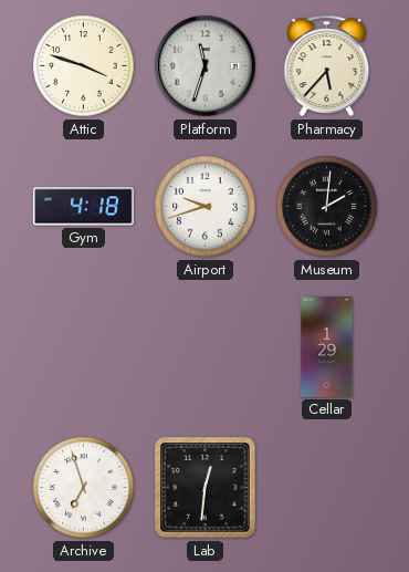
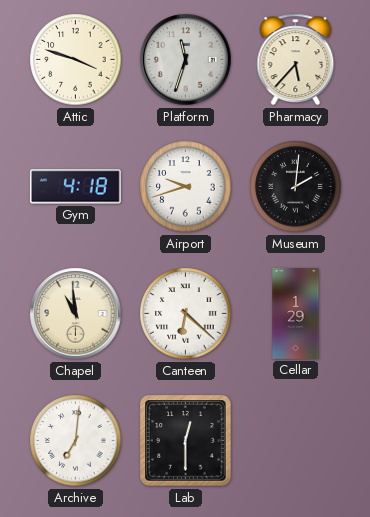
Chapel: none -> 10:59
Canteen: none -> 6:22
Archive: 6:57 -> 7:01
Lab: 12:31 -> 12:30
